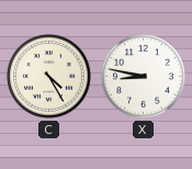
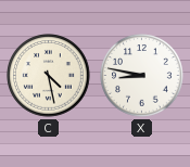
C: 4:25 -> 4:28
